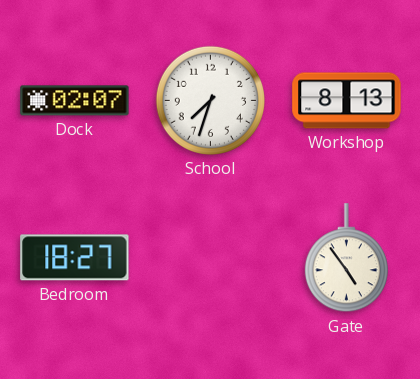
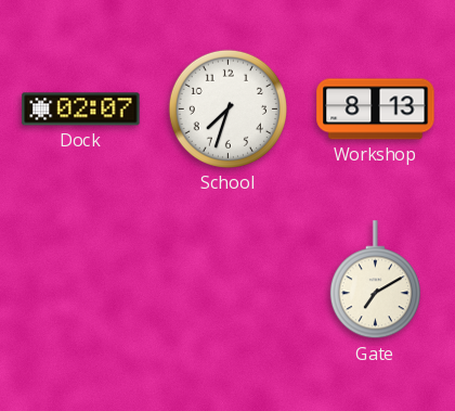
Bedroom: 18:27 -> none
Gate: 4:54 -> 7:10
